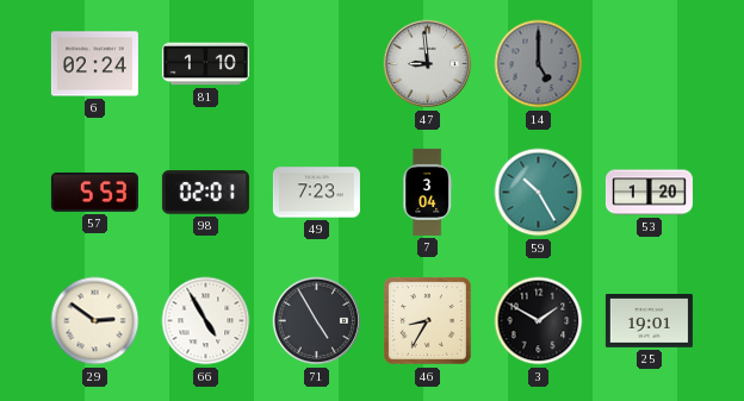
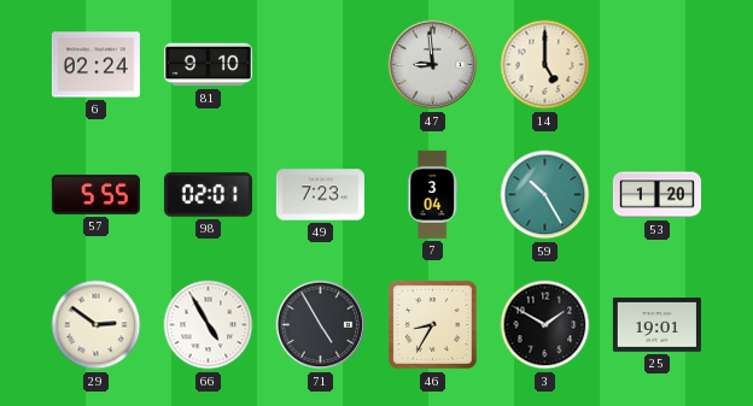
81: 1:10 -> 9:10
14 dial: grey -> cream
57: 5:53 -> 5:55
